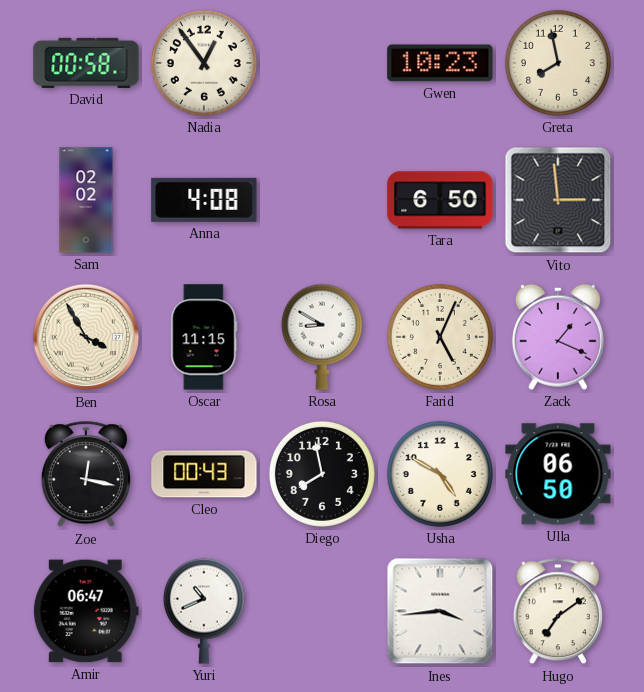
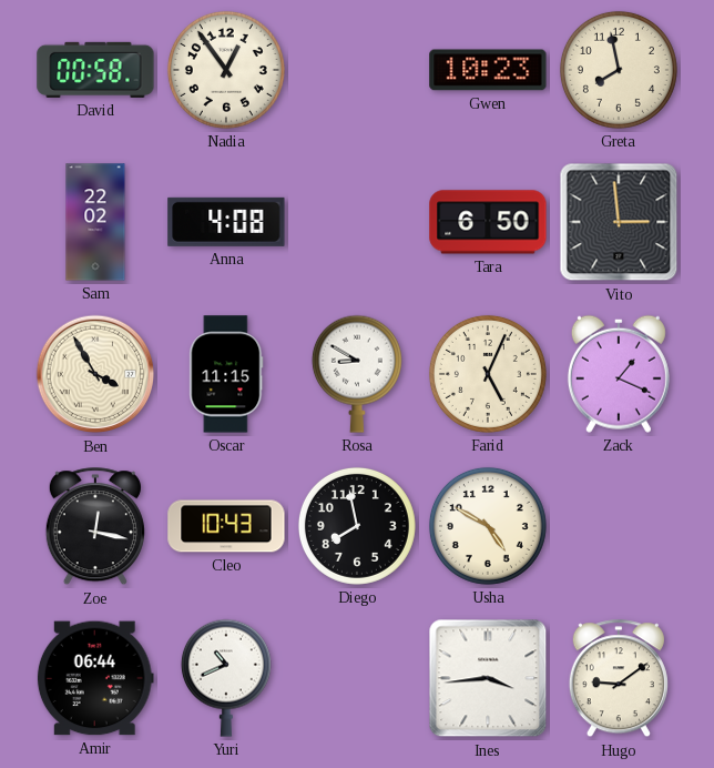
Sam: 02:02 -> 22:02
Cleo: 00:43 -> 10:43
Ulla: 06:50 -> none
Amir: 06:47 -> 06:44
Hugo: 7:09 -> 9:09
